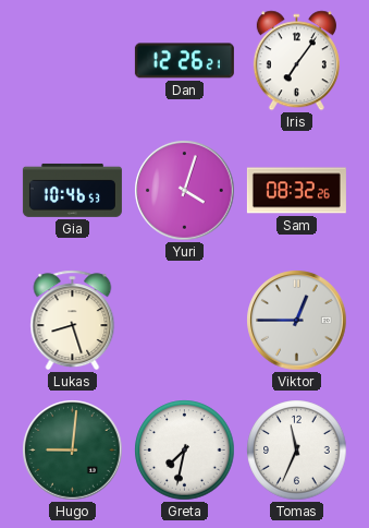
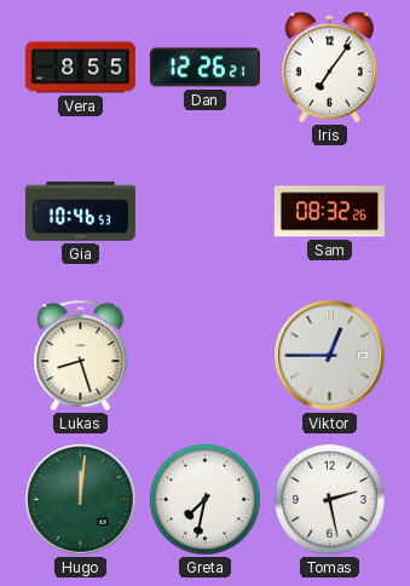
Vera: none -> 8:55
Yuri: 4:03 -> none
Hugo: 9:01 -> 12:01
Tomas: 11:34 -> 2:28
